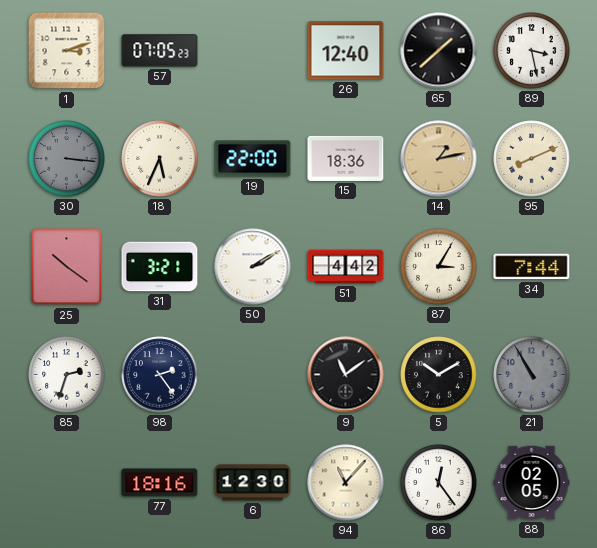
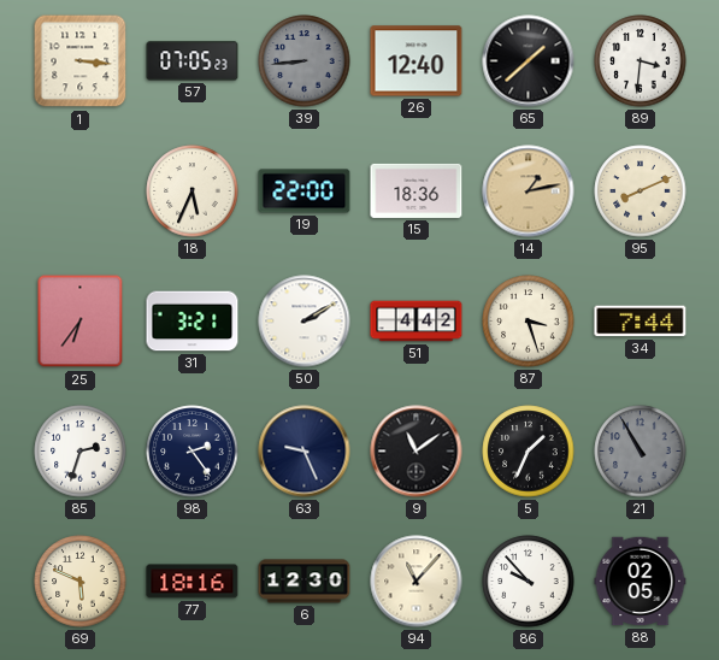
1: 3:12 -> 3:16
39: none -> 8:44
89: 3:28 -> 3:31
30: 3:16 -> none
25: 10:21 -> 6:36
87: 3:05 -> 3:27
63: none -> 9:26
5: 10:10 -> 1:34
69: none -> 5:49
86: 12:24 -> 9:53
